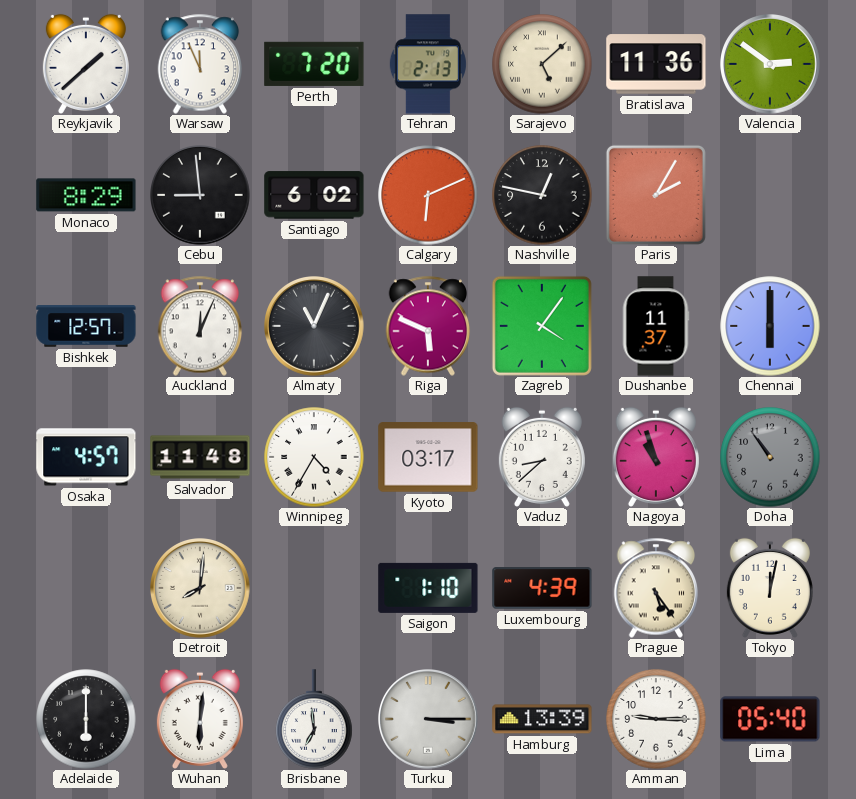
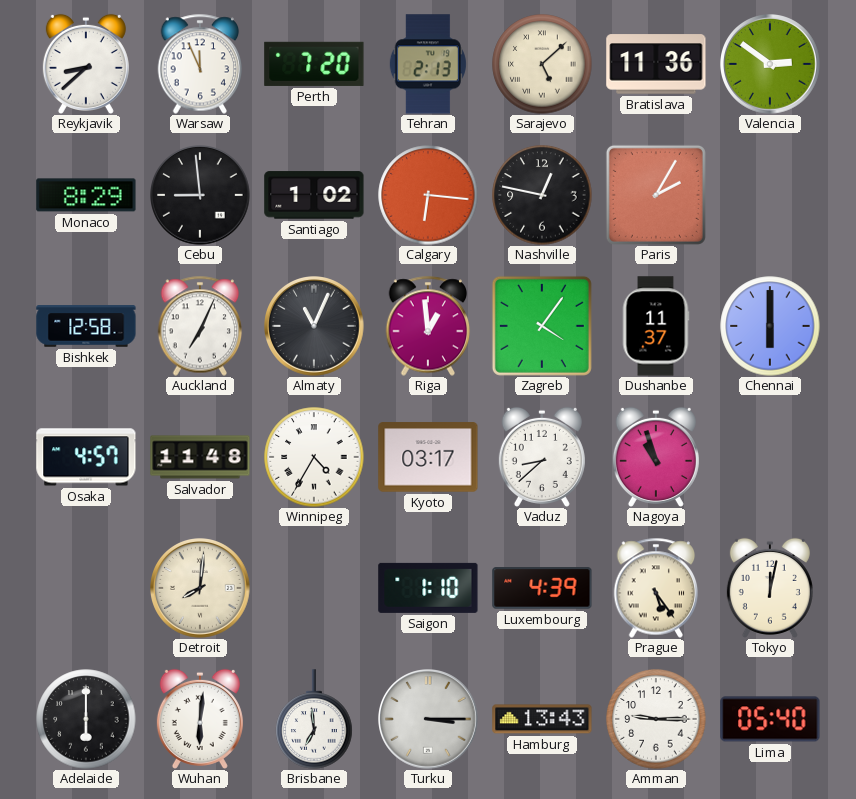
Reykjavik: 1:38 -> 8:38
Santiago: 6:02 -> 1:02
Calgary: 6:11 -> 6:16
Bishkek: 12:57 -> 12:58
Auckland: 12:04 -> 7:04
Riga: 5:49 -> 12:59
Doha: 10:54 -> none
Hamburg: 13:39 -> 13:43
